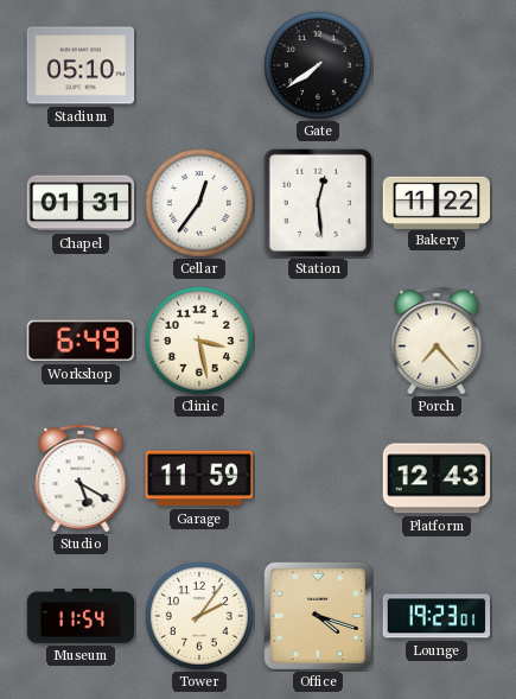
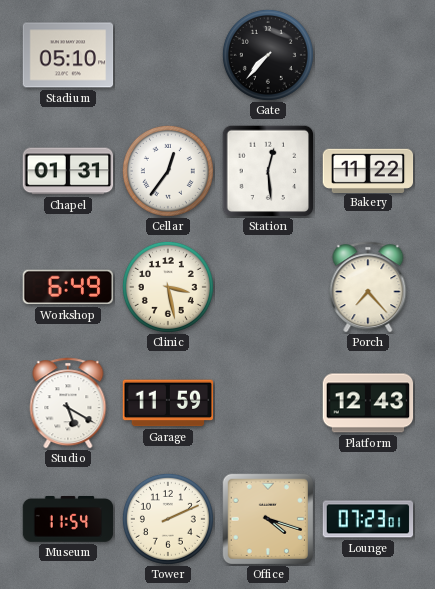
Gate: 7:39 -> 7:37
Tower: 2:06 -> 2:11
Lounge: 19:23 -> 07:23
